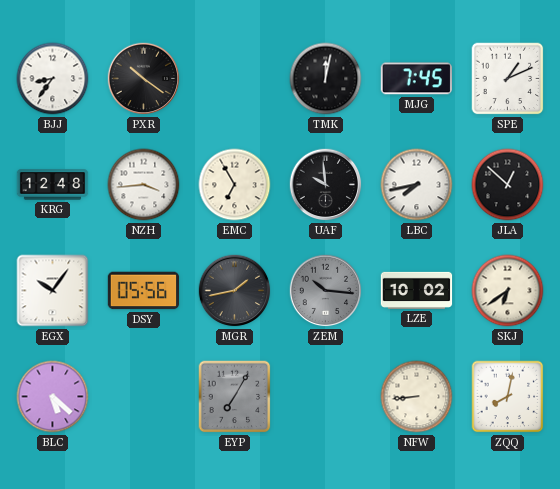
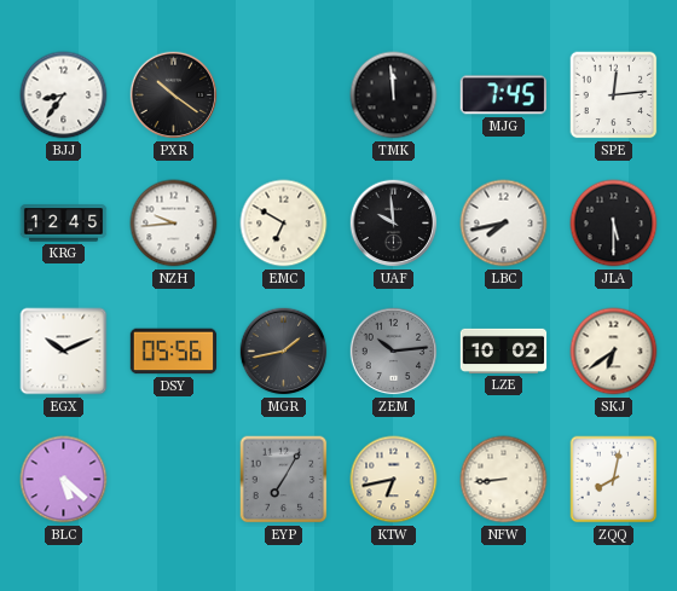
TMK: 12:02 -> 11:59
SPE: 1:11 -> 12:14
KRG: 12:48 -> 12:45
NZH: 3:44 -> 9:44
EMC: 6:55 -> 6:50
JLA: 12:52 -> 5:30
EGX: 10:06 -> 10:11
ZEM: 10:16 -> 10:14
KTW: none -> 6:43
